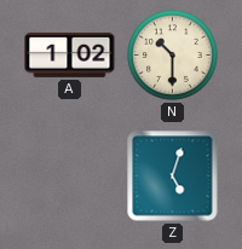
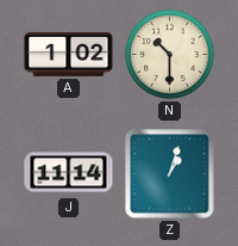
J: none -> 11:14
Z: 5:03 -> 1:03
